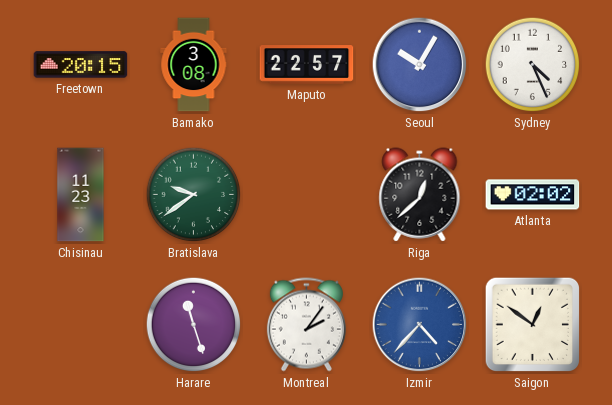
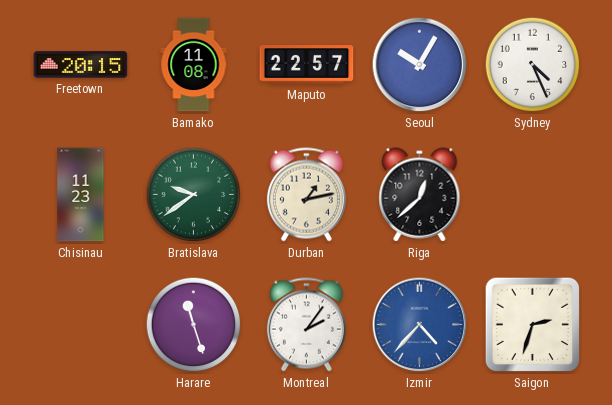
Bamako: 3:08 -> 11:08
Durban: none -> 1:13
Atlanta: 02:02 -> none
Saigon: 12:51 -> 2:33
